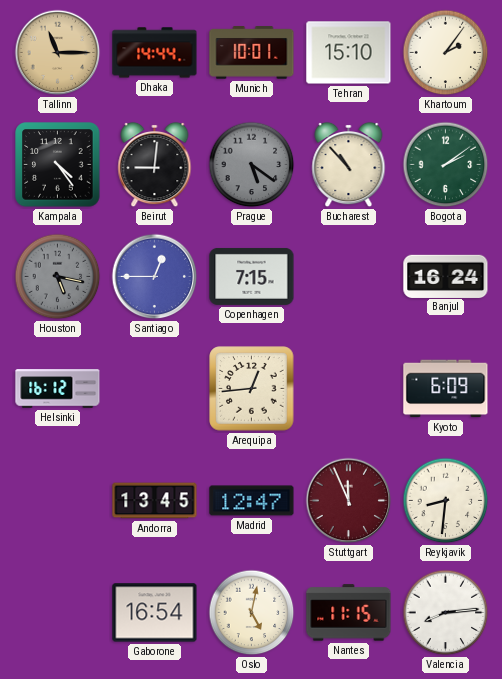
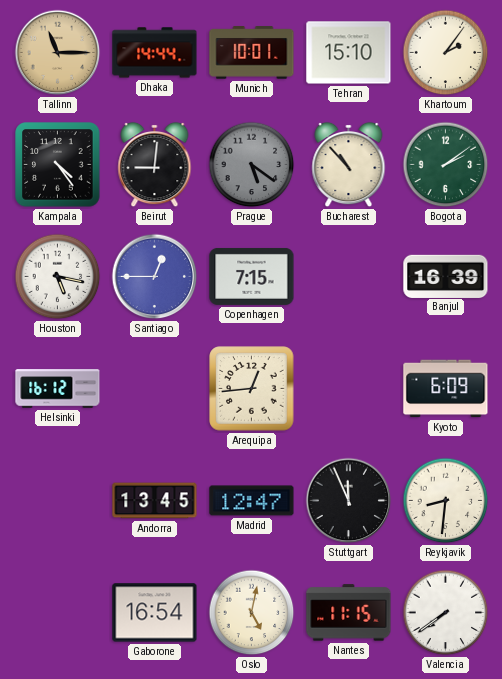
Houston dial: grey -> white
Banjul: 16:24 -> 16:39
Stuttgart dial: burgundy -> black
Valencia: 8:14 -> 7:39
